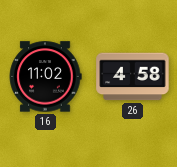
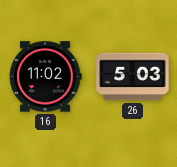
26: 4:58 -> 5:03
